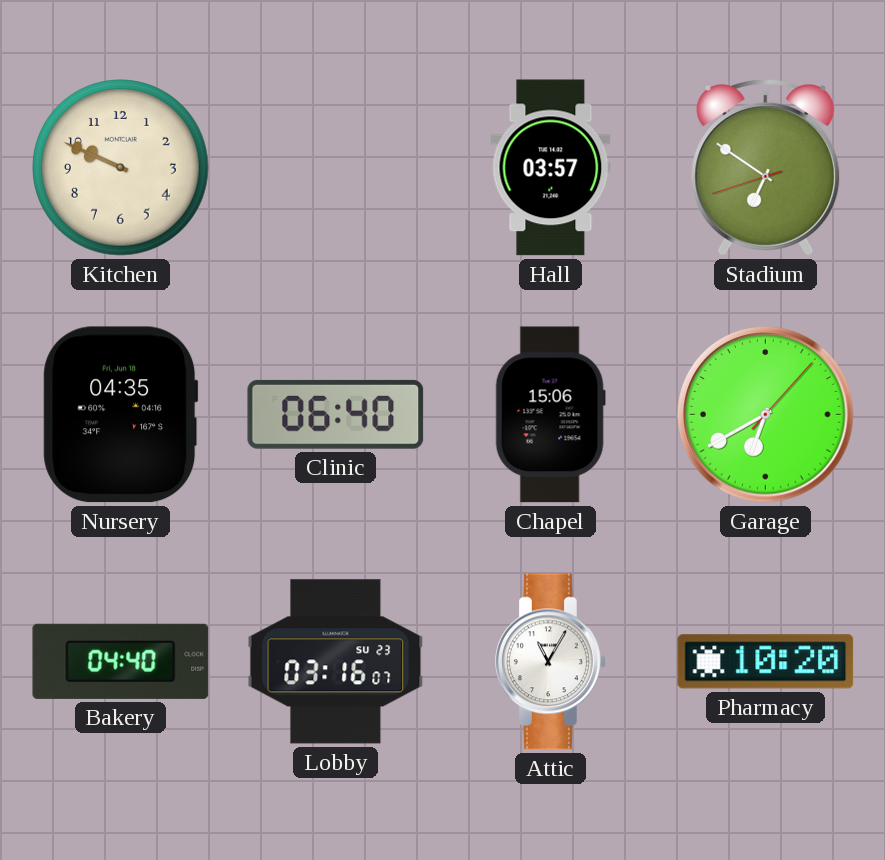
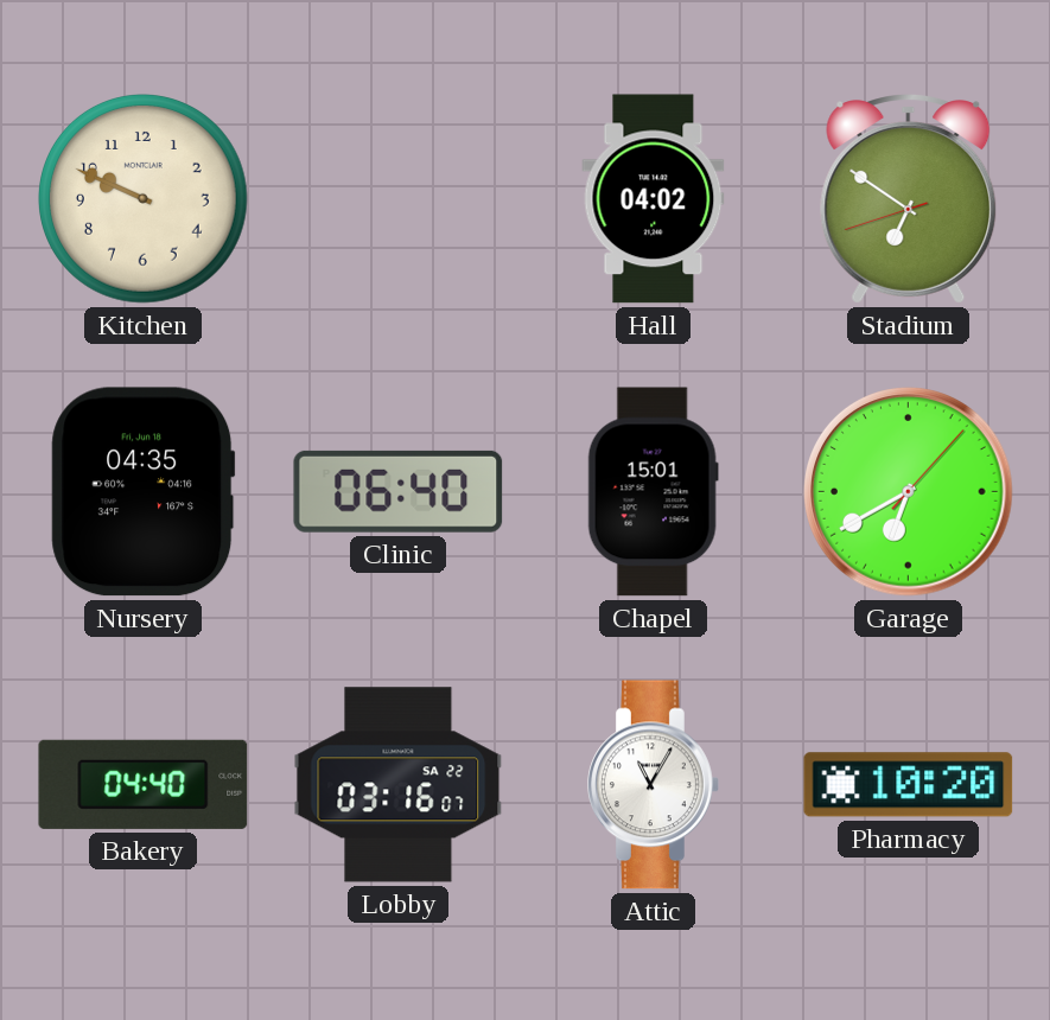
Hall: 03:57 -> 04:02
Chapel: 15:06 -> 15:01
Lobby date: SU 23 -> SA 22
